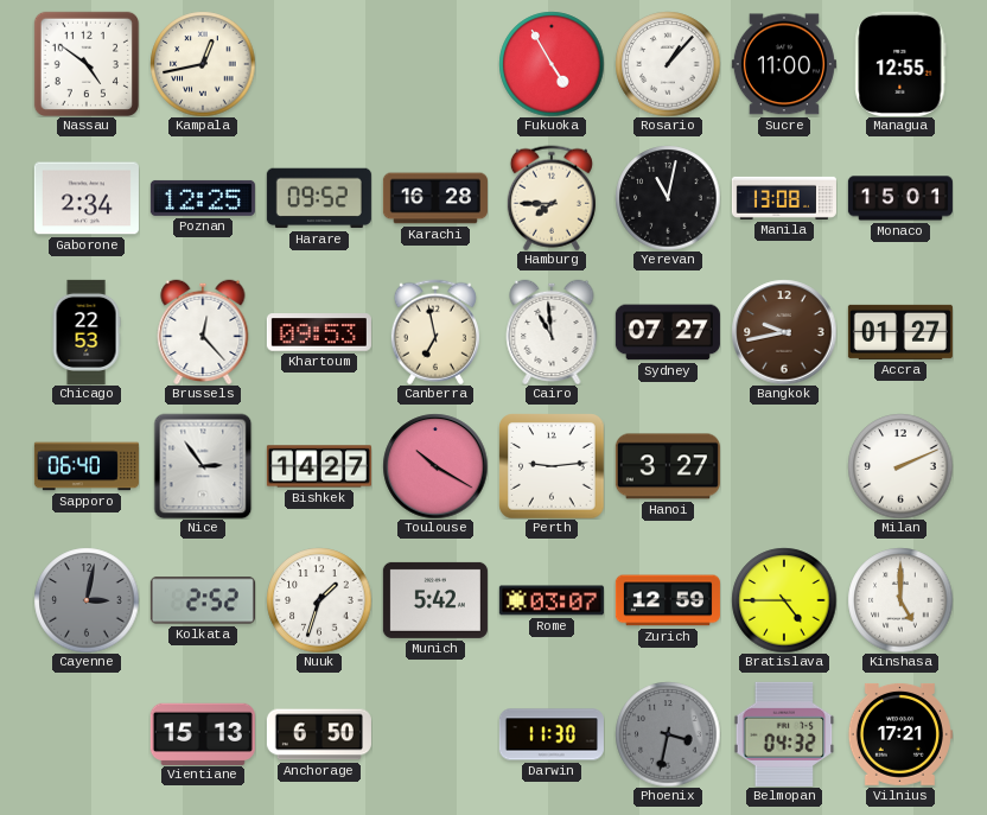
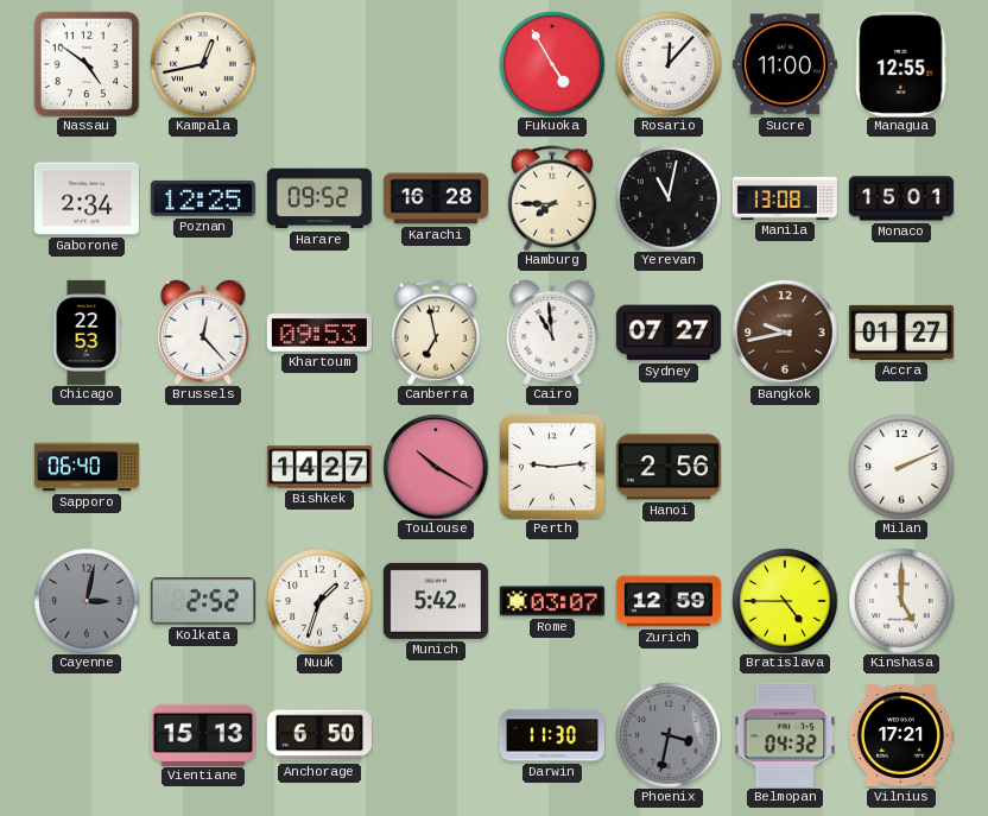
Rosario: 1:07 -> 12:07
Nice: 2:54 -> none
Hanoi: 3:27 -> 2:56
